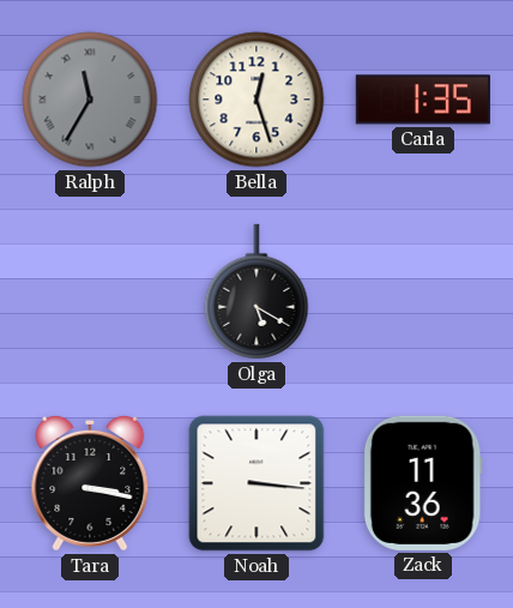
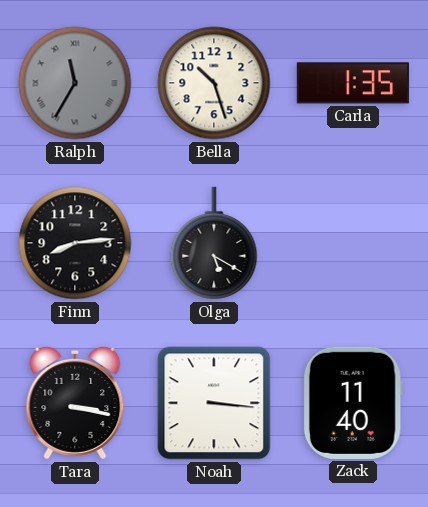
Bella: 12:27 -> 10:27
Finn: none -> 8:14
Zack: 11:36 -> 11:40
